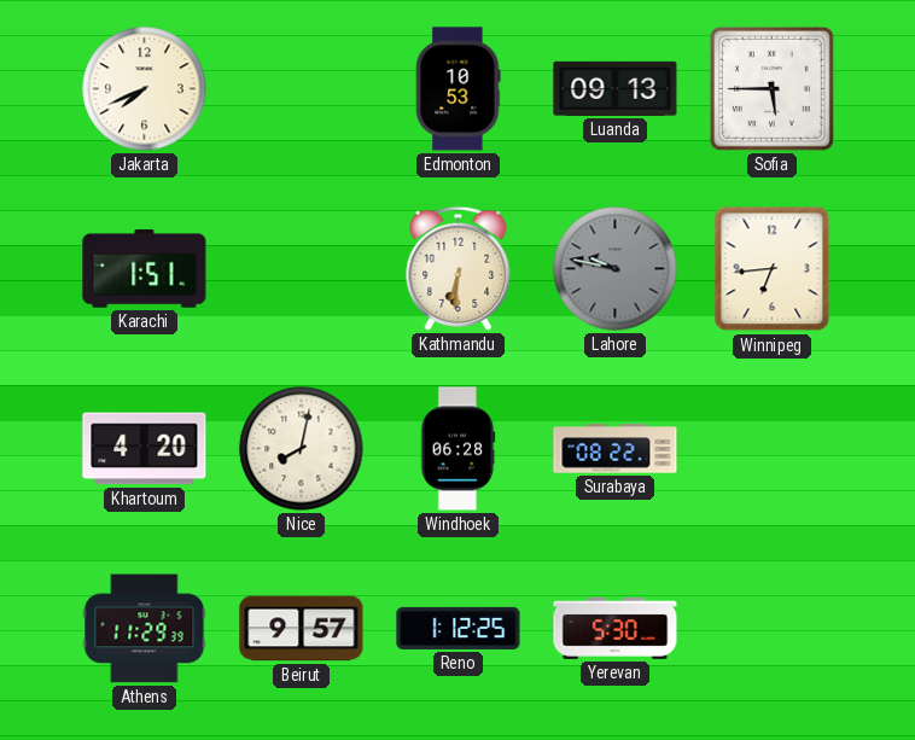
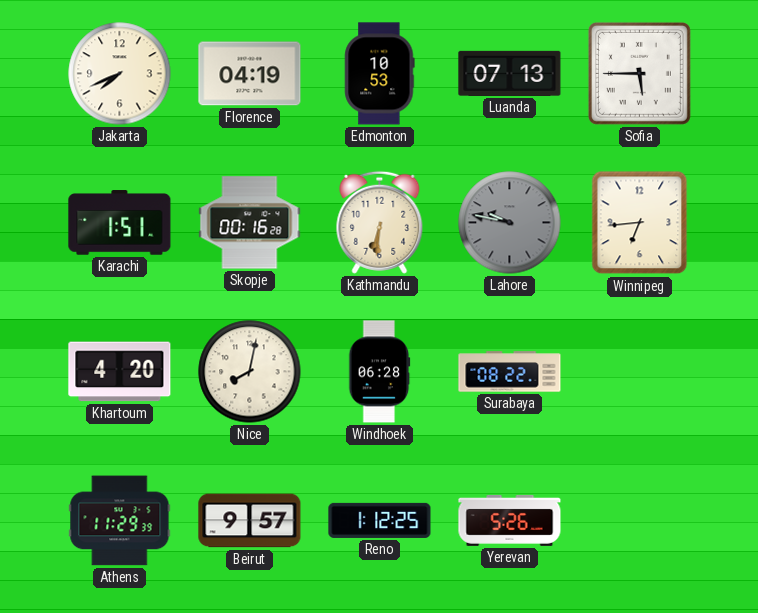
Florence: none -> 04:19
Luanda: 09:13 -> 07:13
Skopje: none -> 00:16
Yerevan: 5:30 -> 5:26
